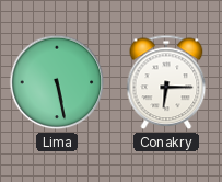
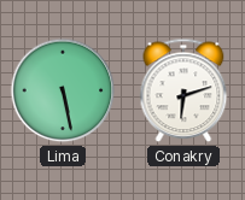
Conakry: 6:15 -> 6:12
